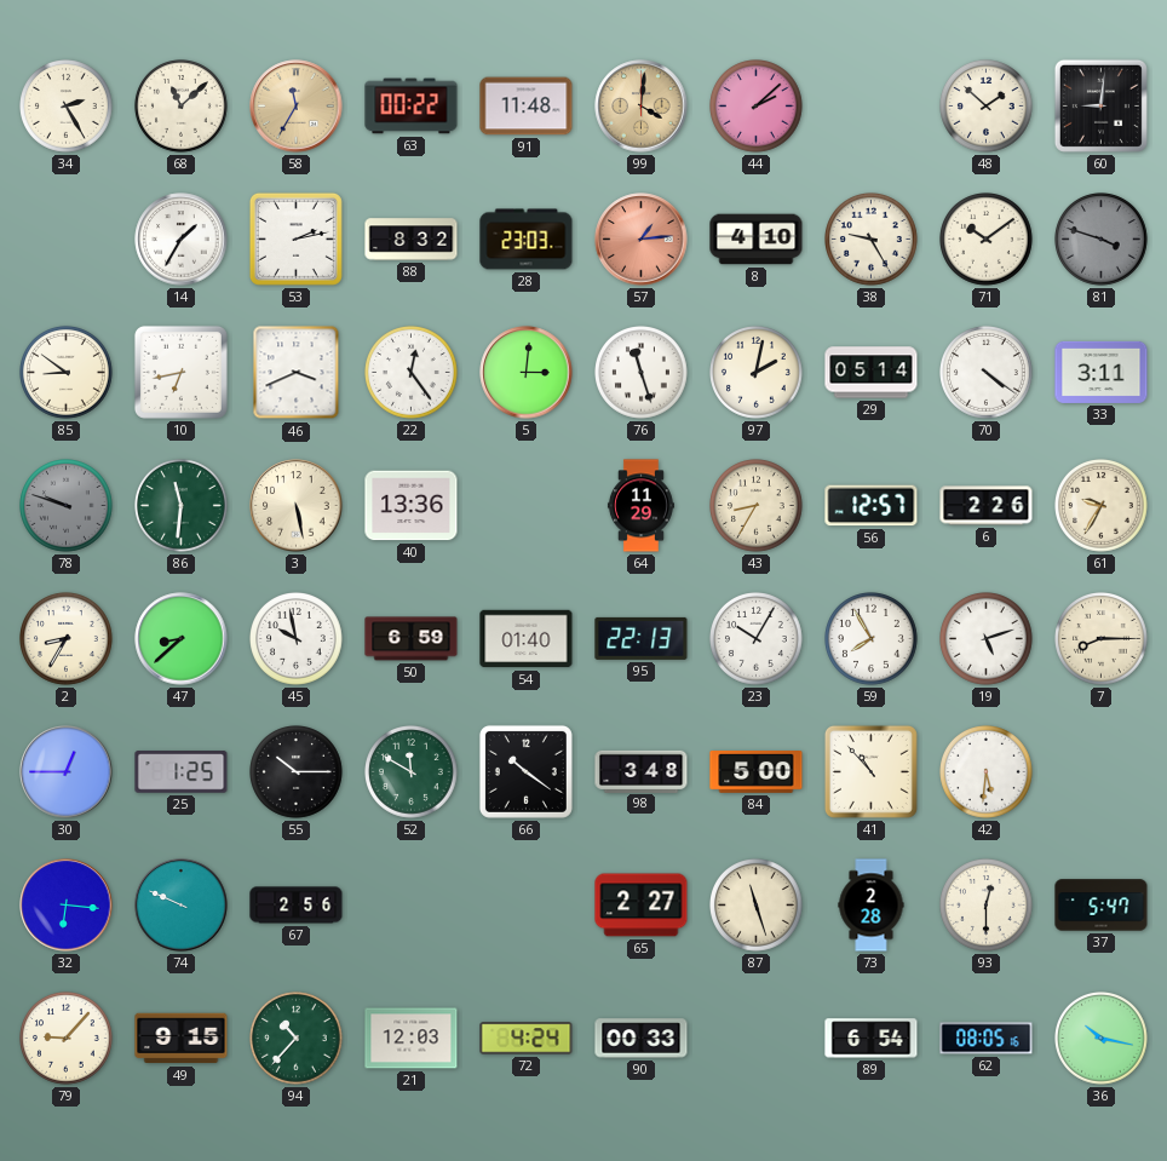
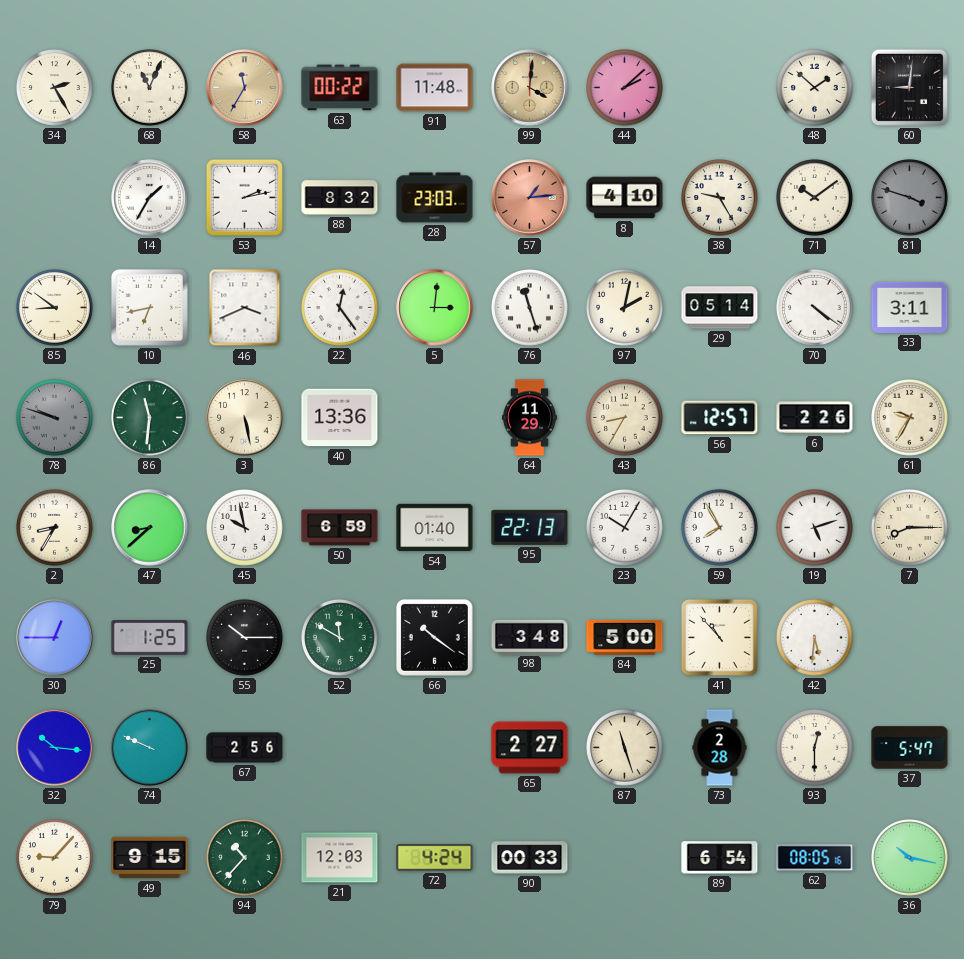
68: 11:08 -> 11:04
32: 6:16 -> 10:16
